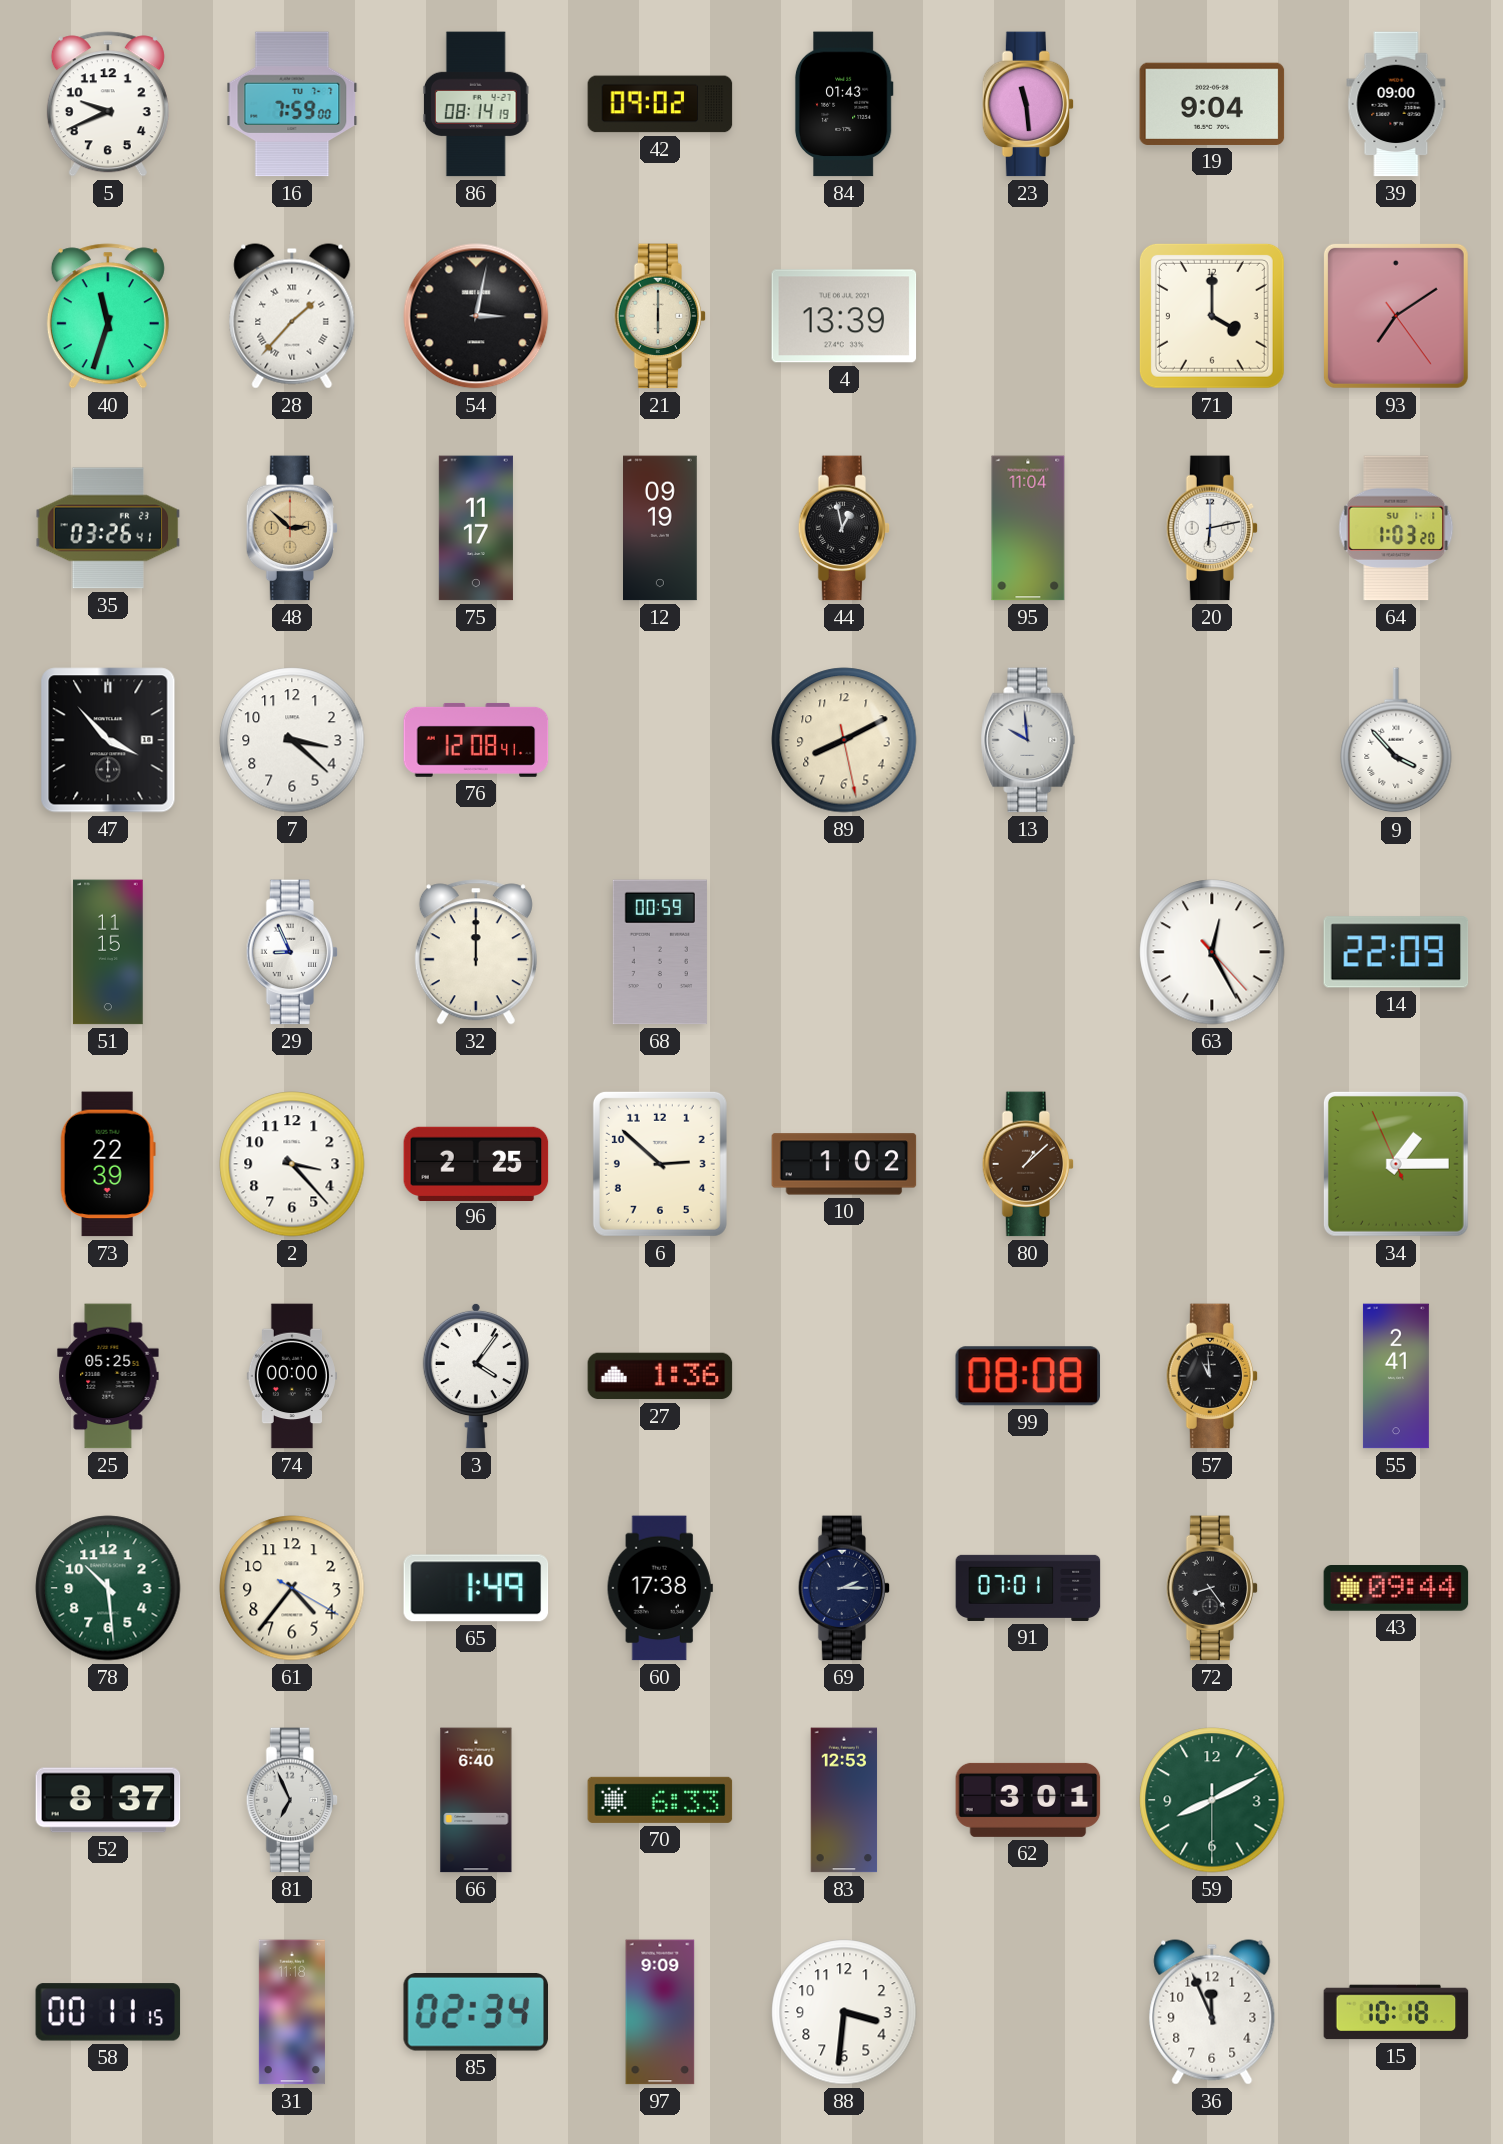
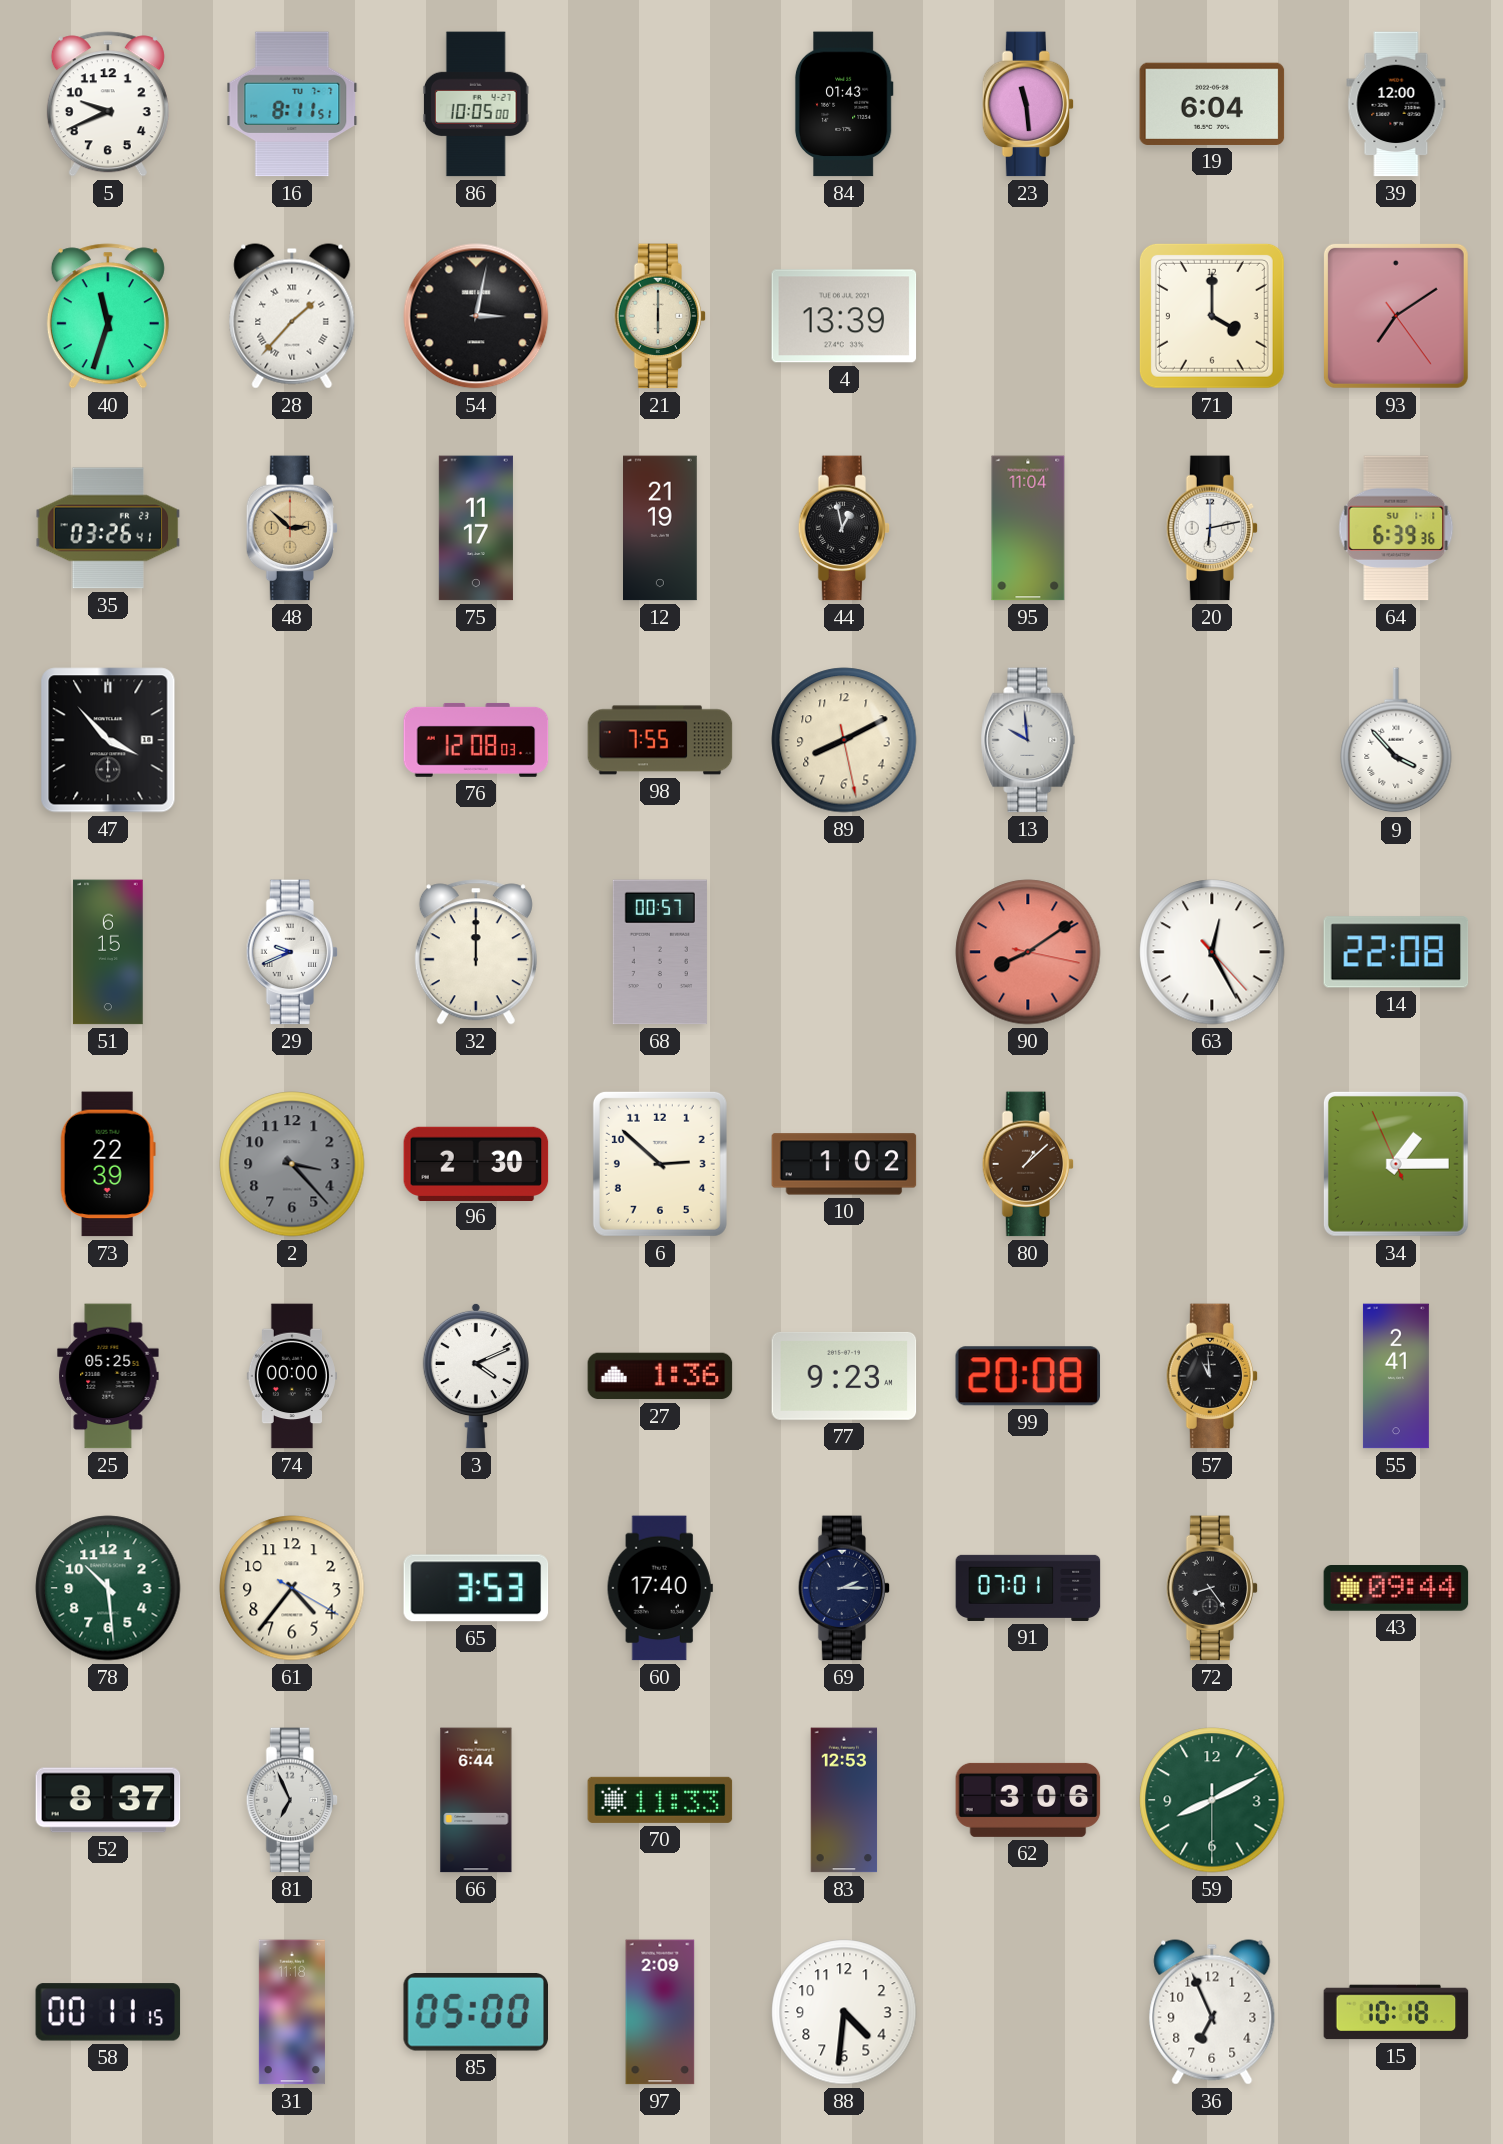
16: 7:59 -> 8:11
86: 08:14 -> 10:05
42: 09:02 -> none
19: 9:04 -> 6:04
39: 09:00 -> 12:00
12: 09:19 -> 21:19
64: 1:03 -> 6:39
7: 3:22 -> none
76: 12:08:41 -> 12:08:03
98: none -> 7:55
51: 11:15 -> 6:15
29: 8:56 -> 9:41
68: 00:59 -> 00:57
90: none -> 8:09
14: 22:09 -> 22:08
2 dial: white -> grey
96: 2:25 -> 2:30
3: 4:06 -> 4:11
77: none -> 9:23
99: 08:08 -> 20:08
65: 1:49 -> 3:53
60: 17:38 -> 17:40
66: 6:40 -> 6:44
70: 6:33 -> 11:33
62: 3:01 -> 3:06
85: 02:34 -> 05:00
97: 9:09 -> 2:09
88: 3:31 -> 4:31
36: 11:56 -> 6:56
